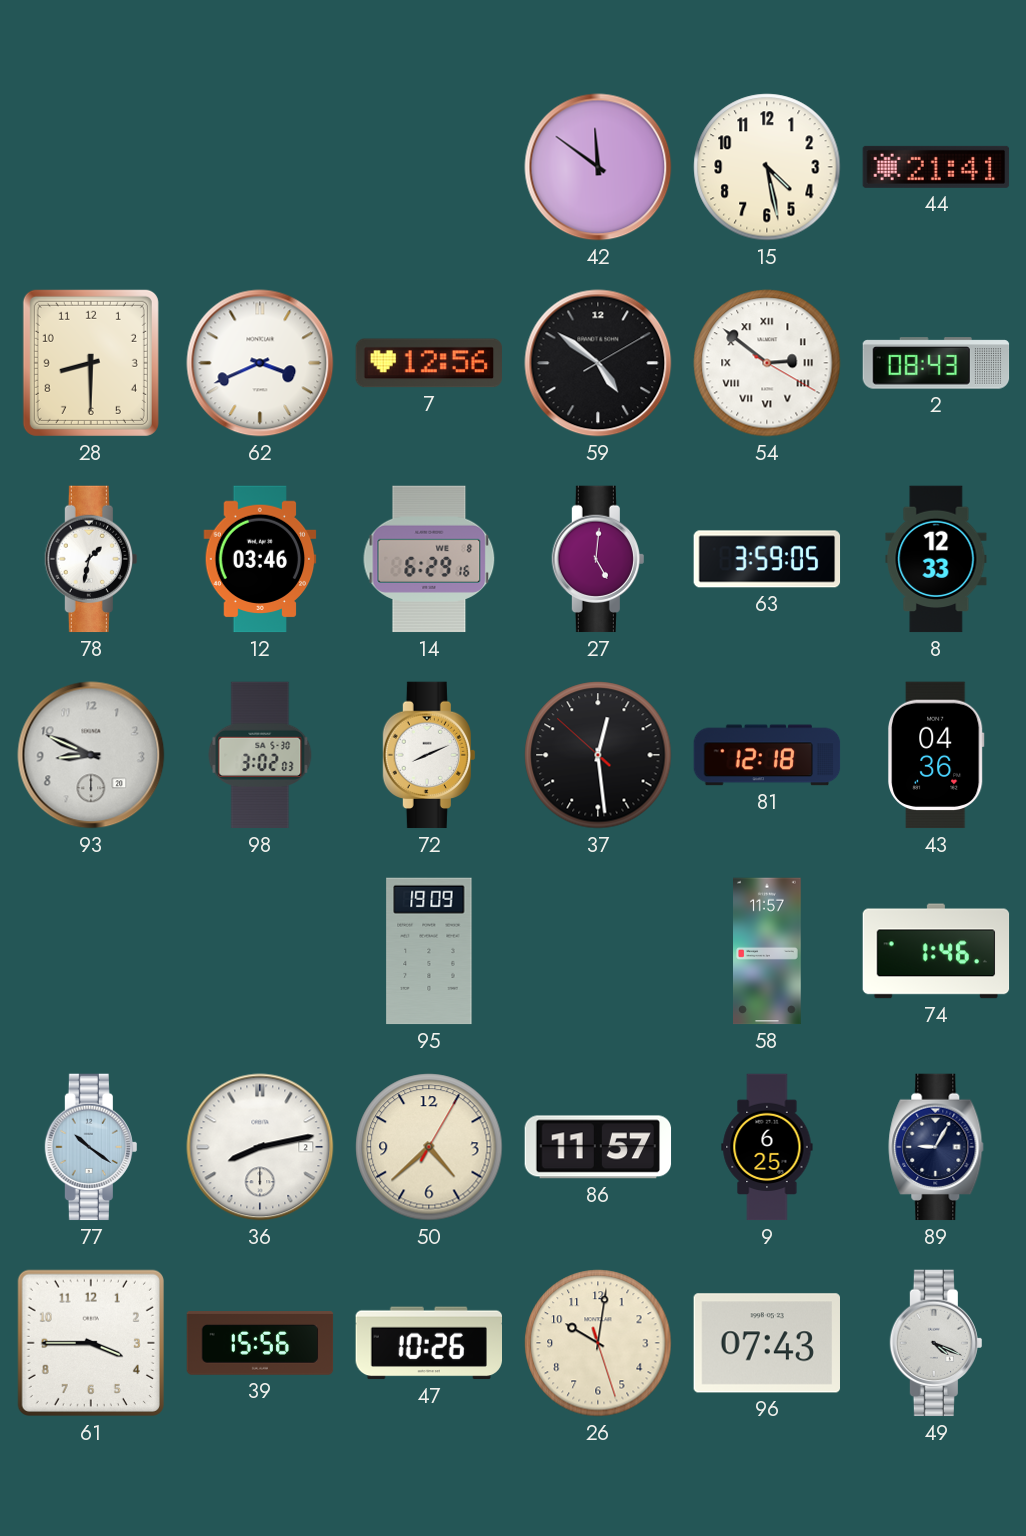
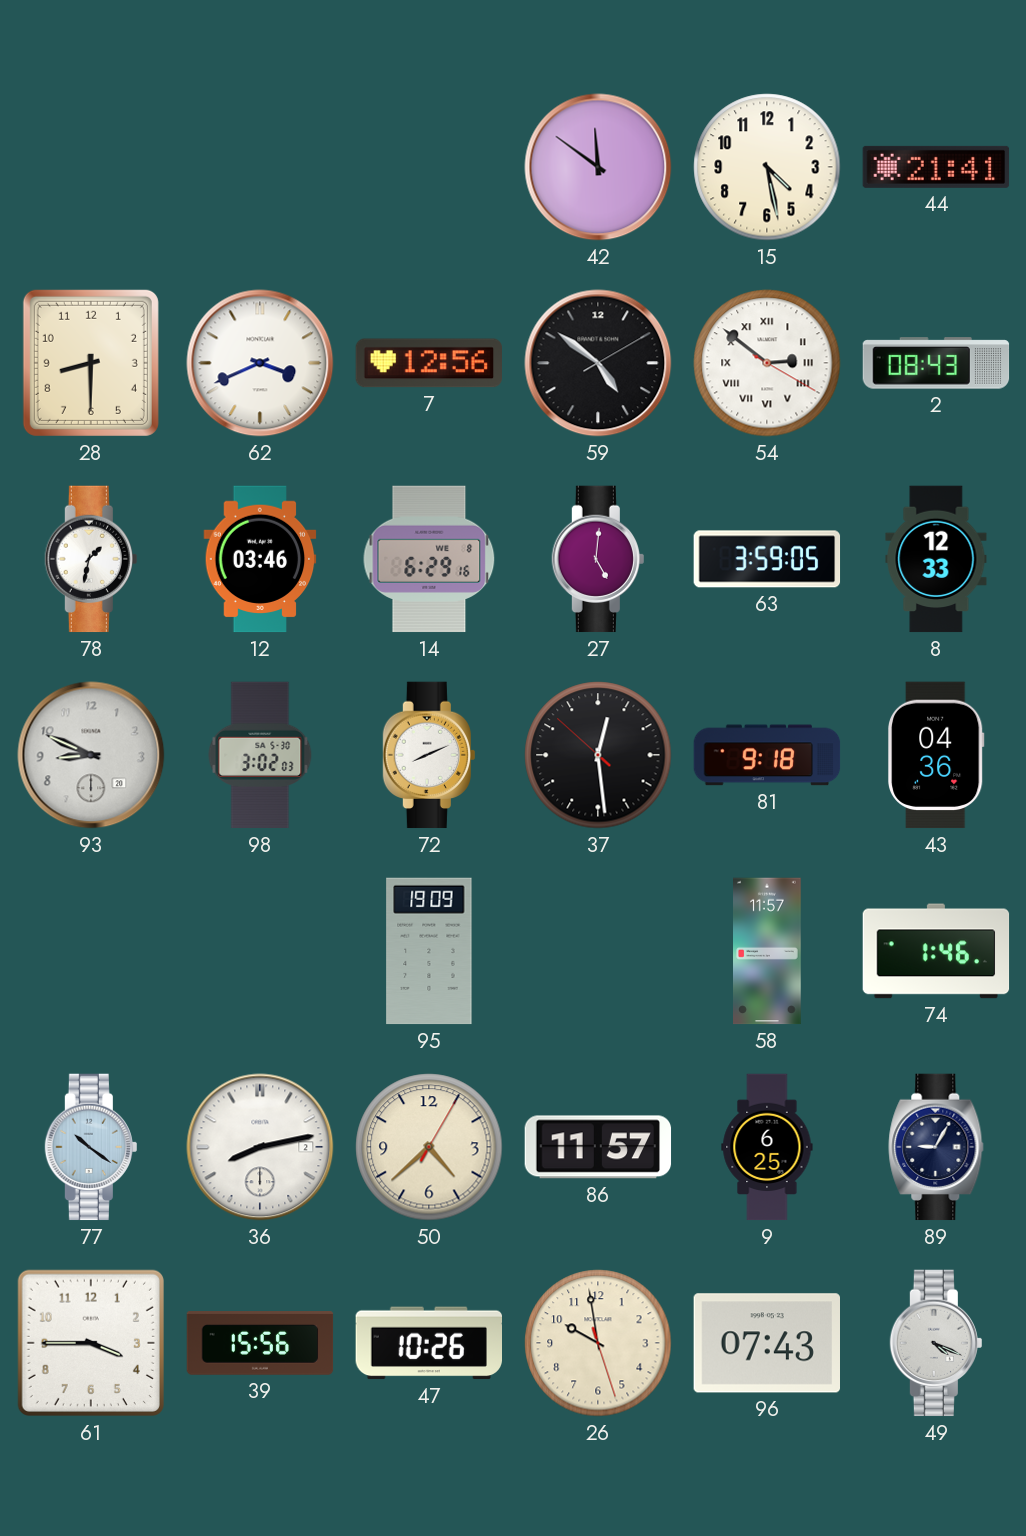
81: 12:18 -> 9:18
26: 10:01 -> 9:58
